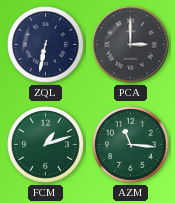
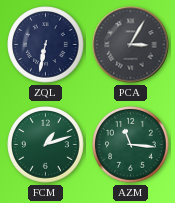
PCA: 3:00 -> 3:05
